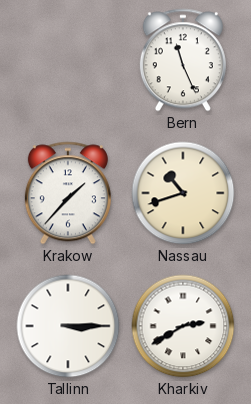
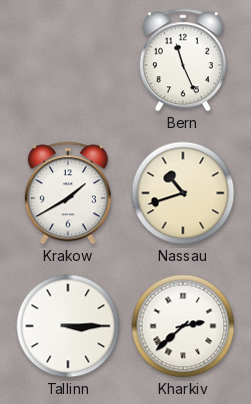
Krakow: 1:37 -> 1:40
Kharkiv: 2:40 -> 2:38
